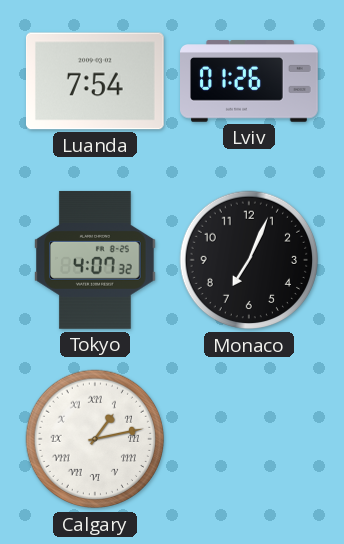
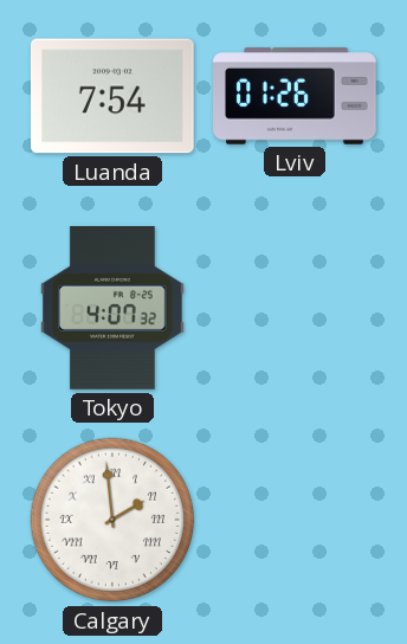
Monaco: 7:04 -> none
Calgary: 1:13 -> 1:59
